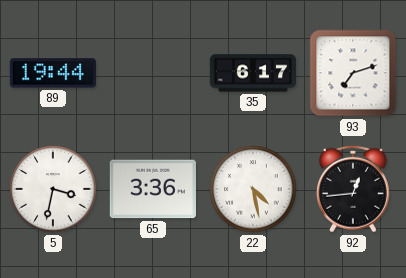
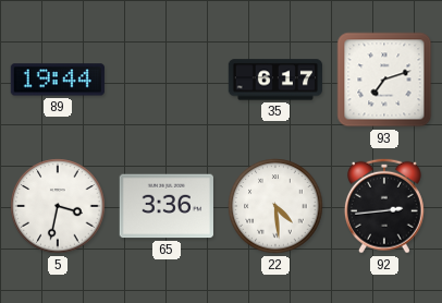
22: 4:28 -> 4:29
92: 12:44 -> 2:44
